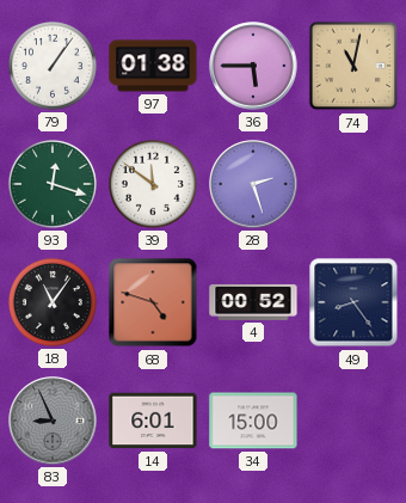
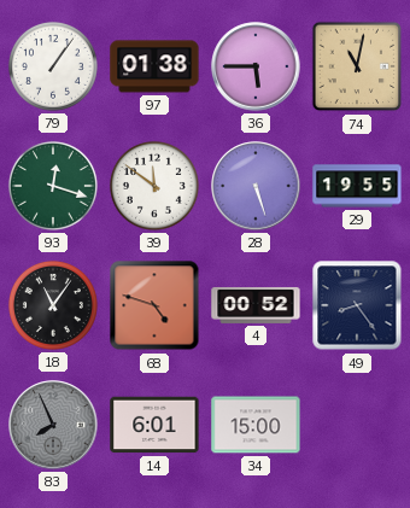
28: 2:27 -> 5:27
29: none -> 19:55
83: 8:56 -> 7:56
